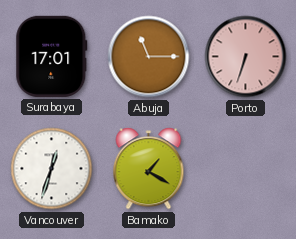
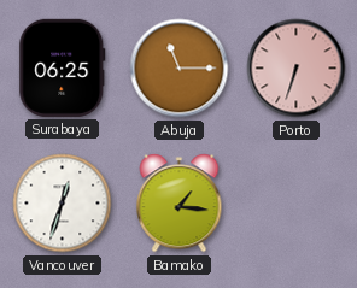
Surabaya: 17:01 -> 06:25
Bamako: 1:20 -> 1:16
